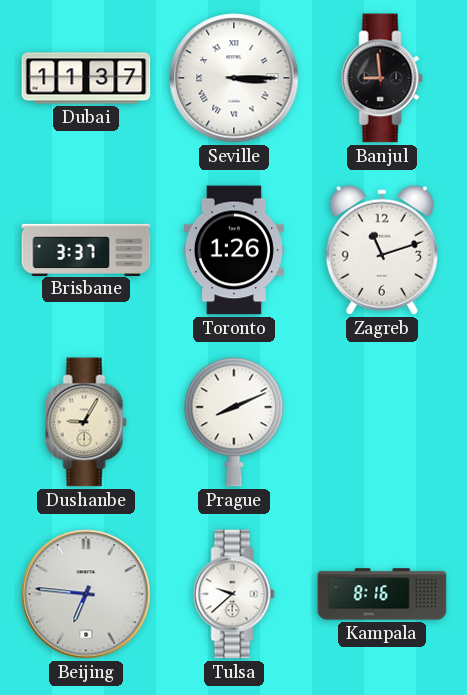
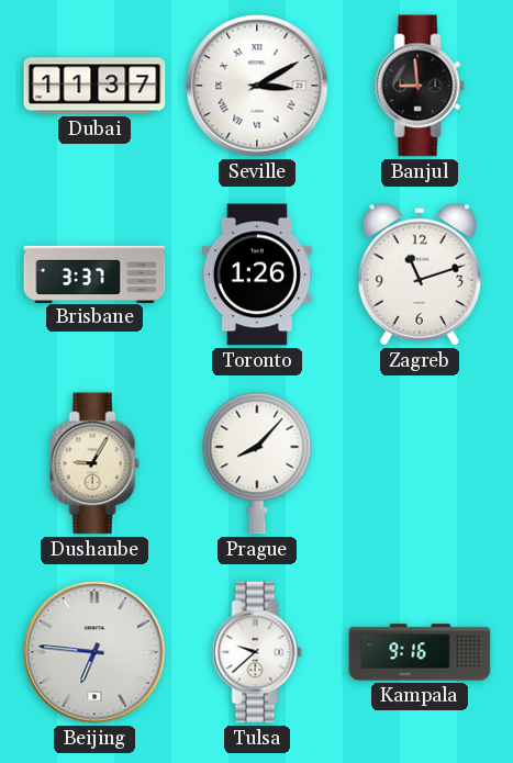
Seville: 3:15 -> 3:10
Prague: 8:11 -> 8:07
Kampala: 8:16 -> 9:16
